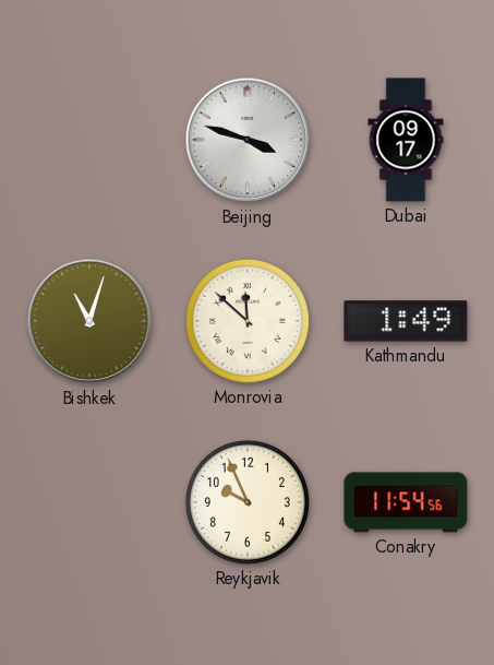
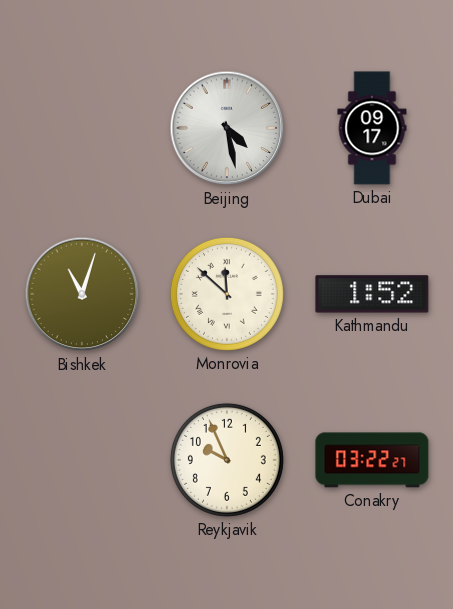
Beijing: 3:48 -> 4:28
Kathmandu: 1:49 -> 1:52
Conakry: 11:54 -> 03:22
